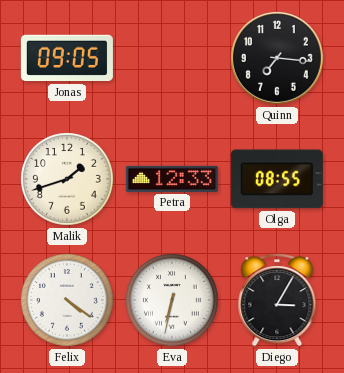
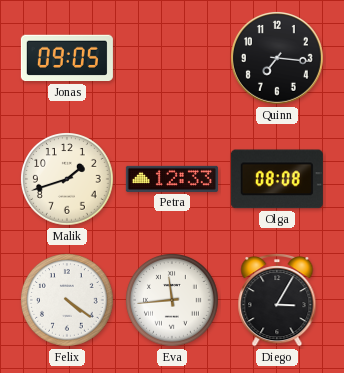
Olga: 08:55 -> 08:08
Eva: 6:32 -> 11:44
